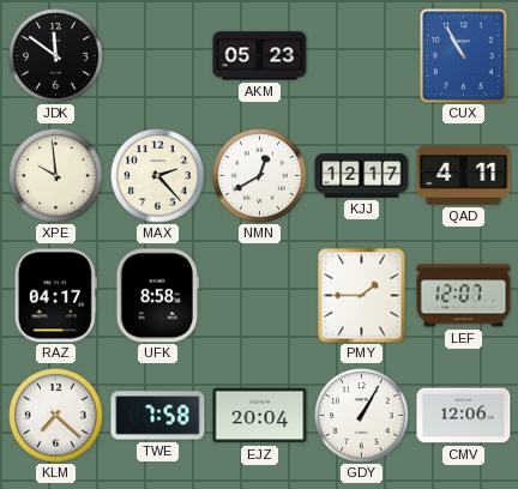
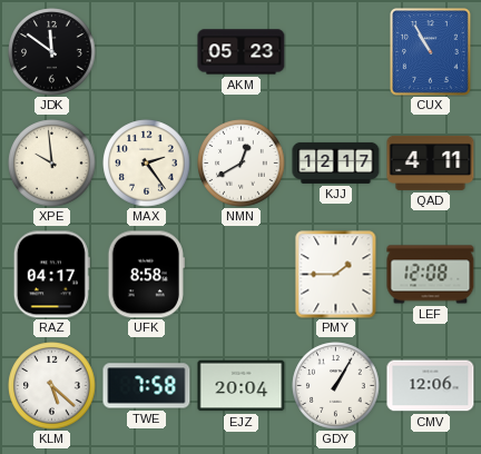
MAX: 2:23 -> 2:24
LEF: 12:07 -> 12:08
KLM: 7:22 -> 5:22
